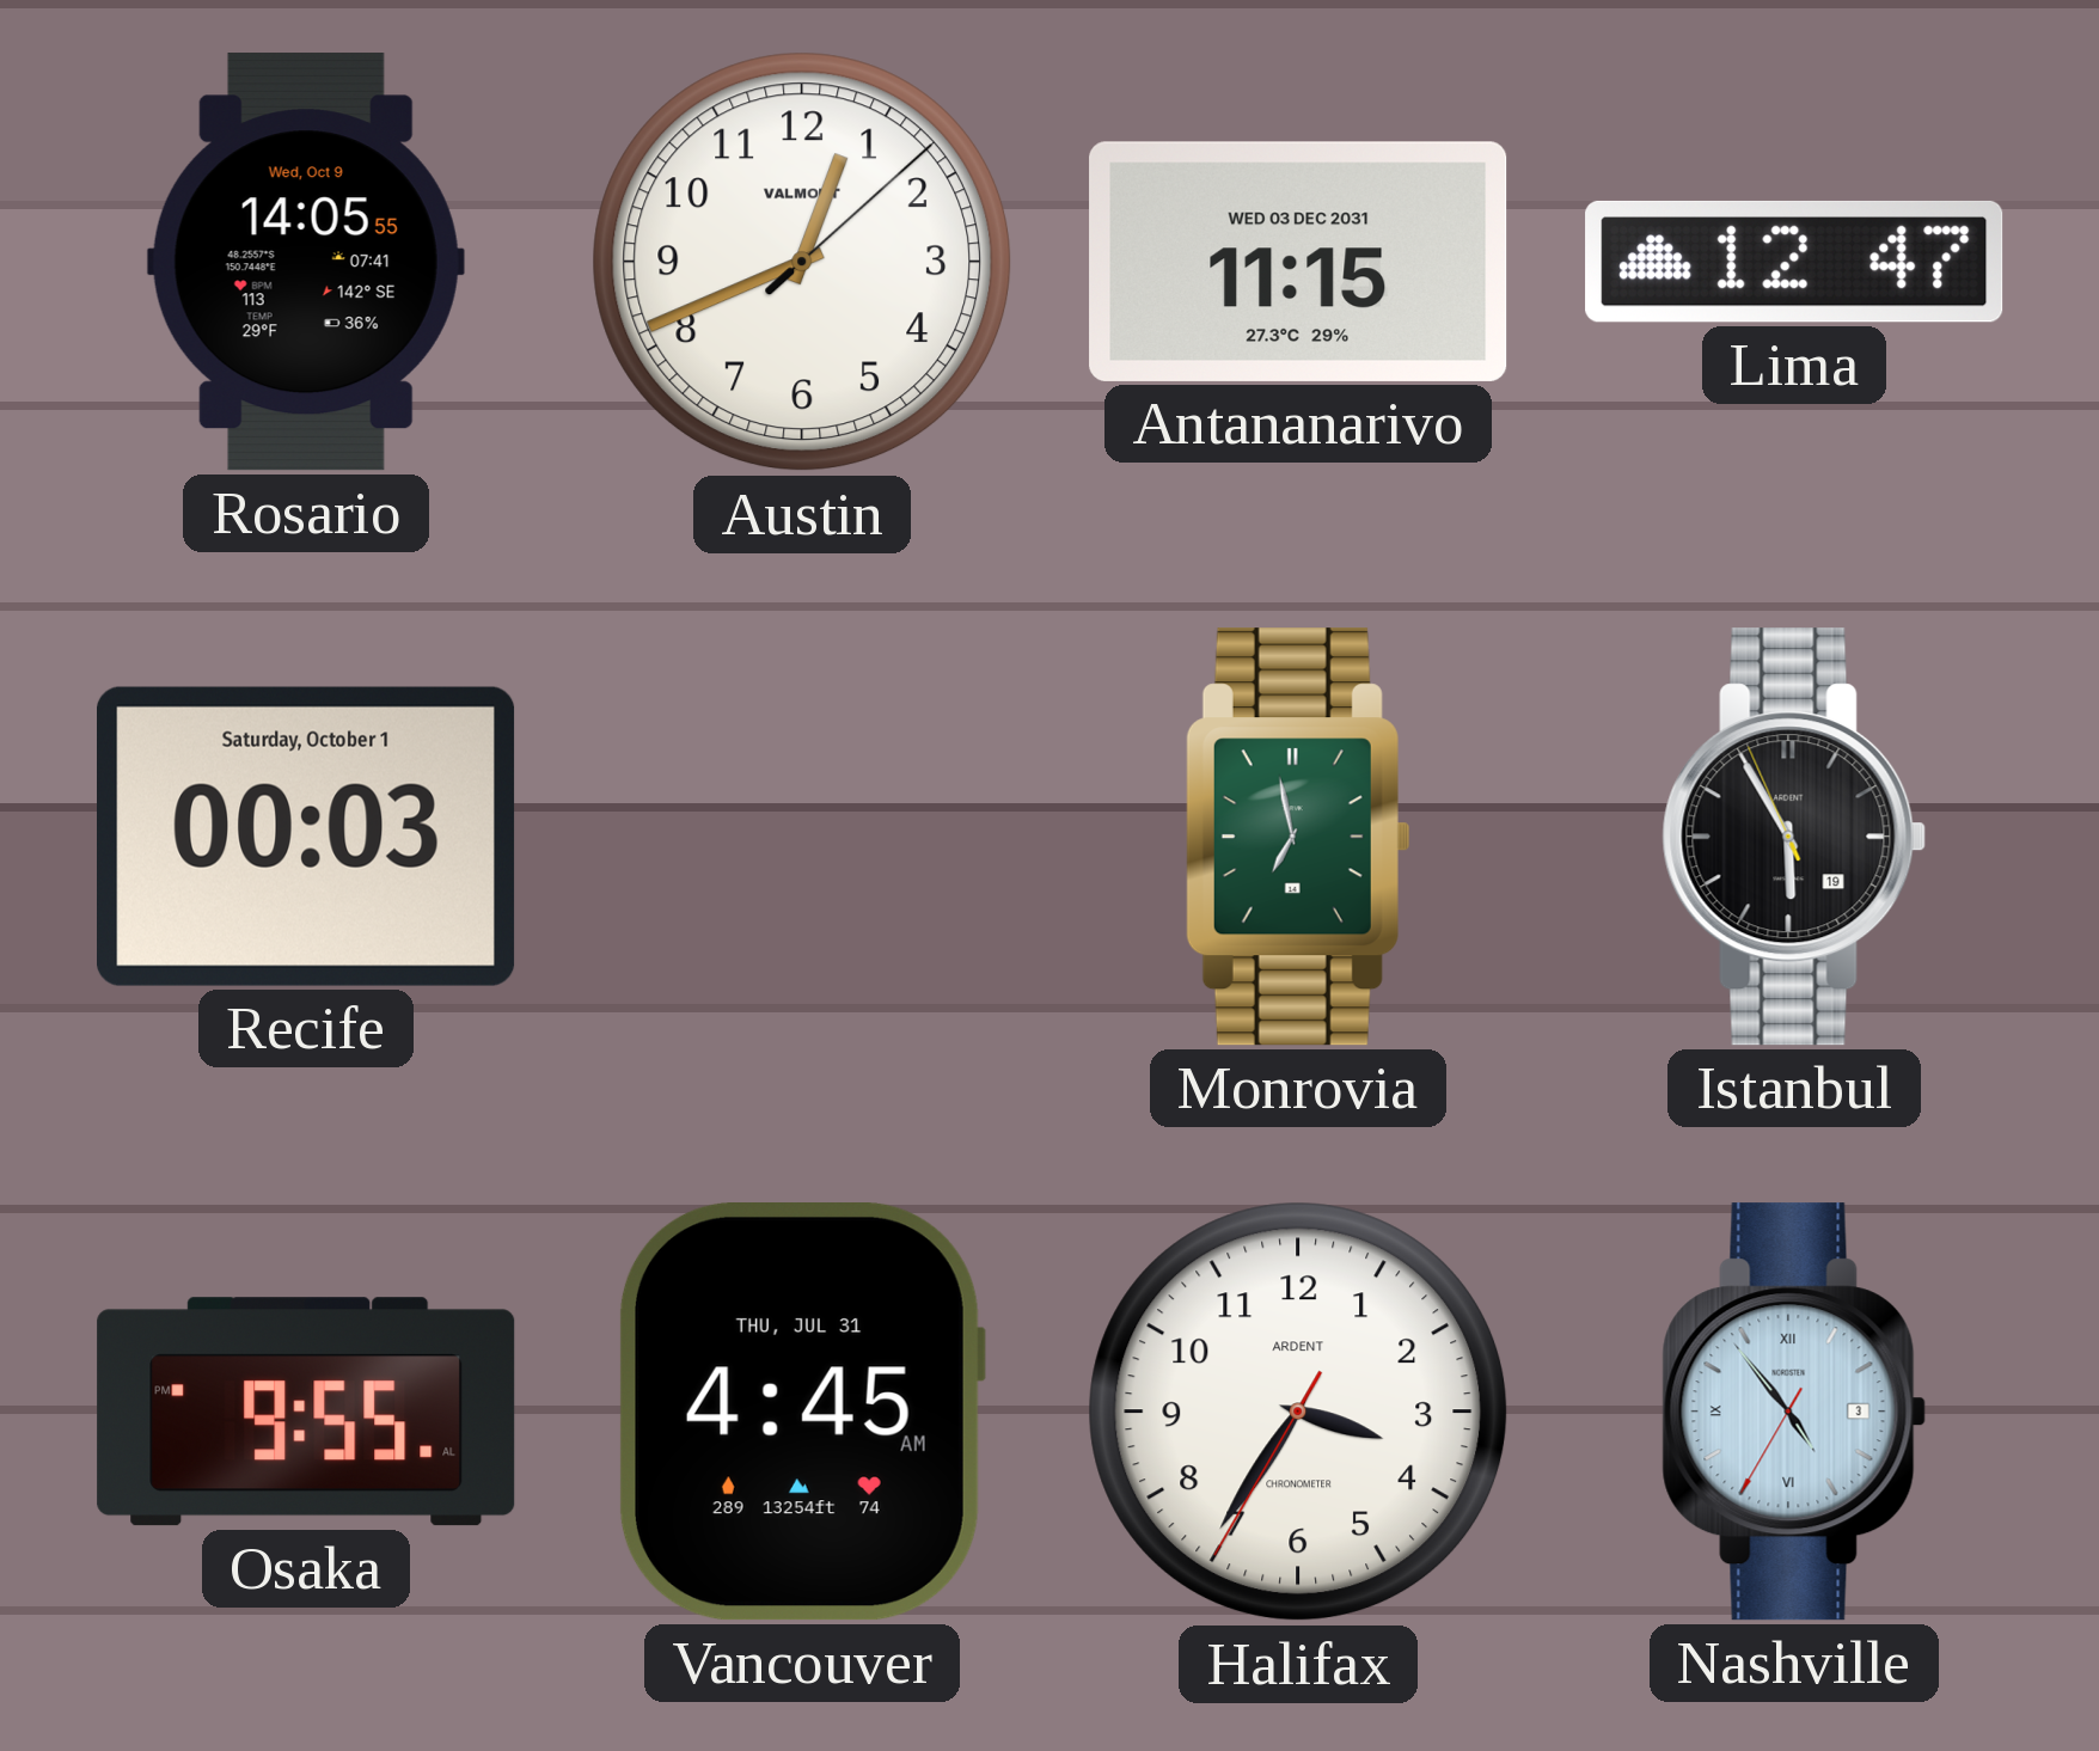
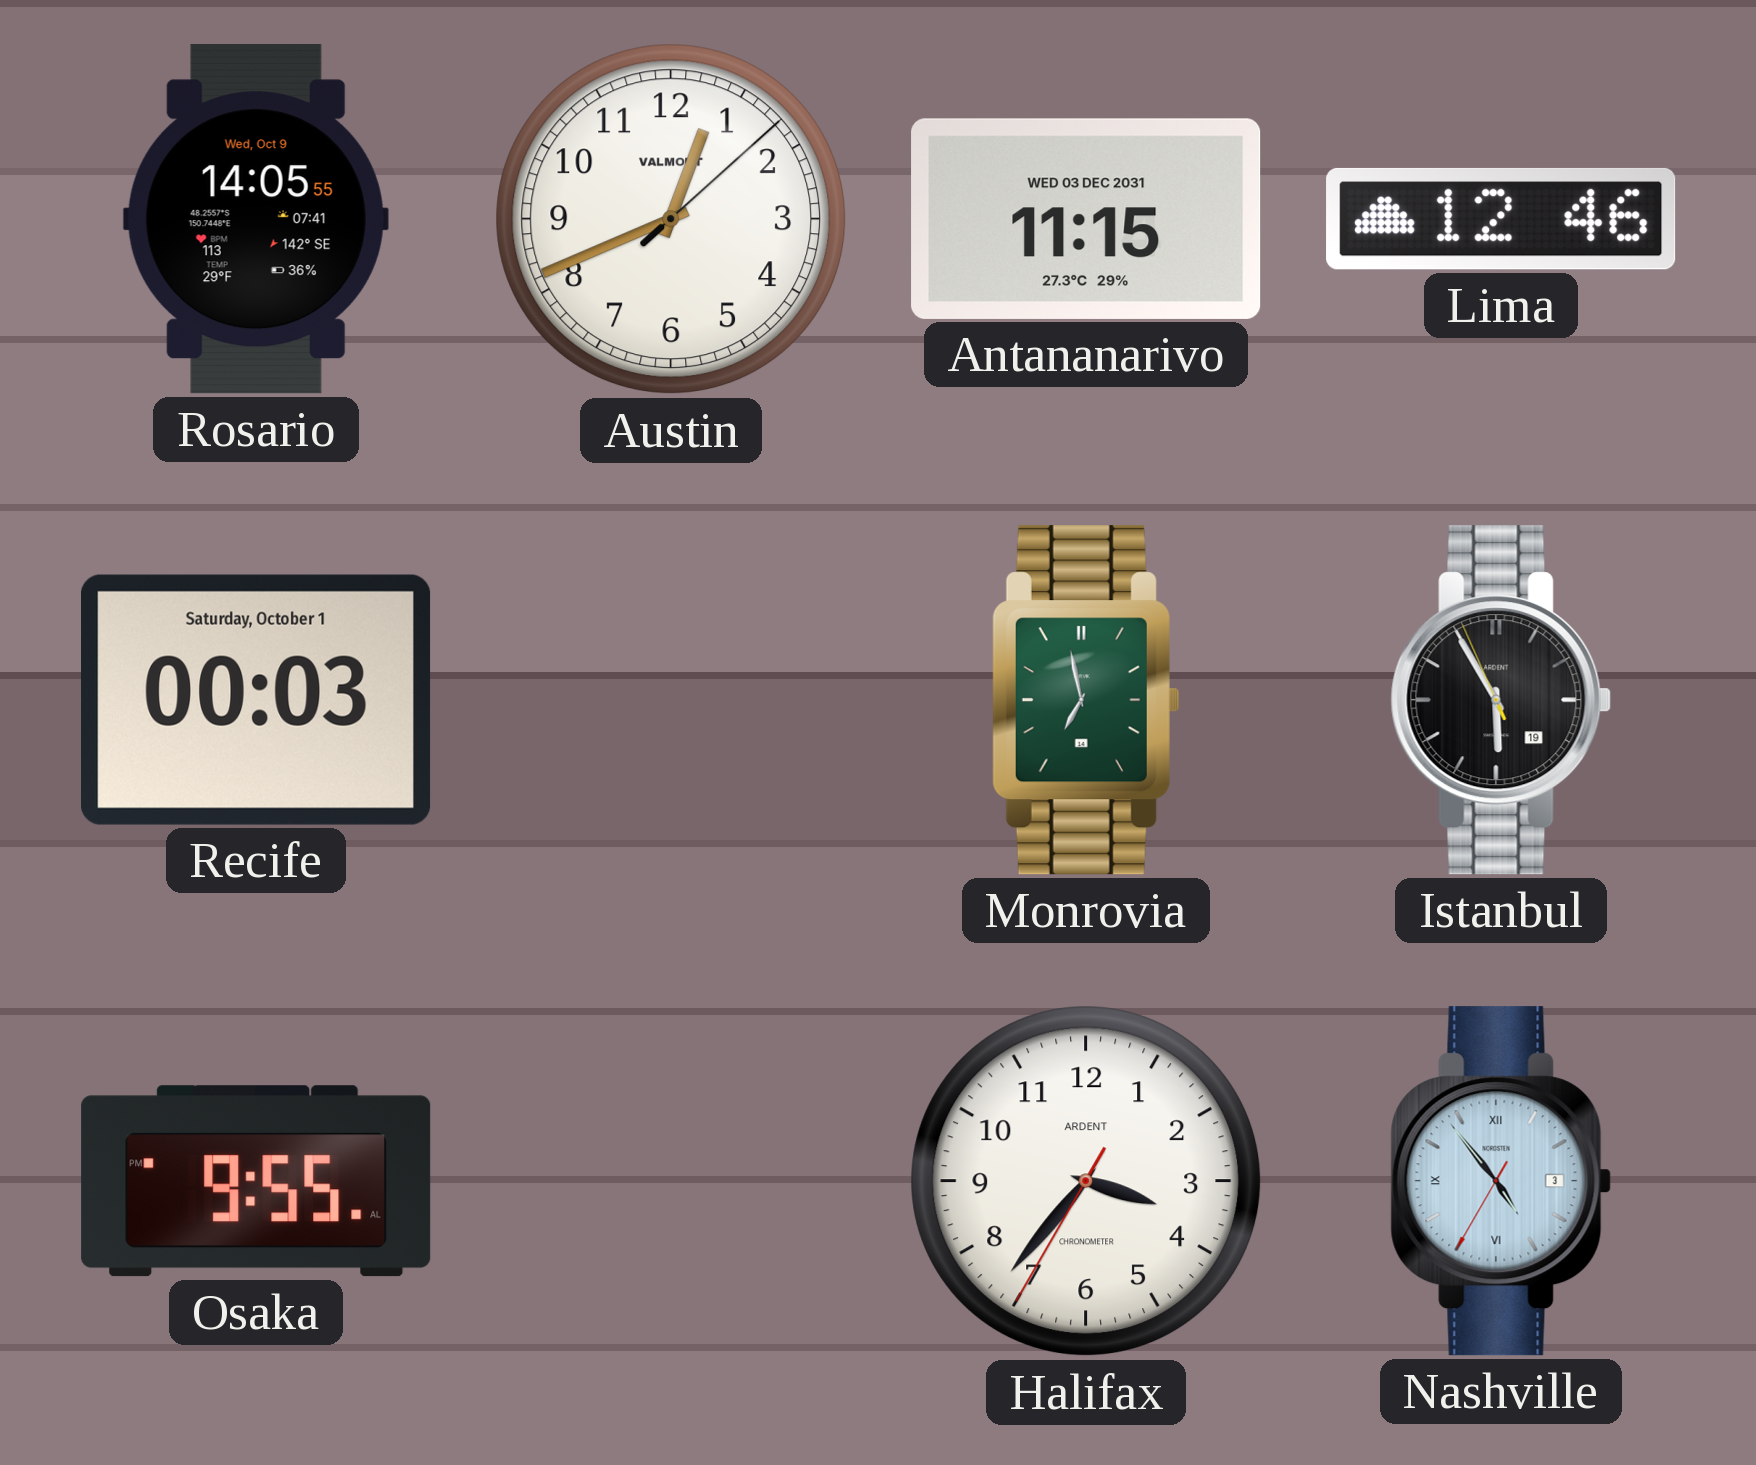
Lima: 12:47 -> 12:46
Vancouver: 4:45 -> none
Halifax: 3:35 -> 3:36
